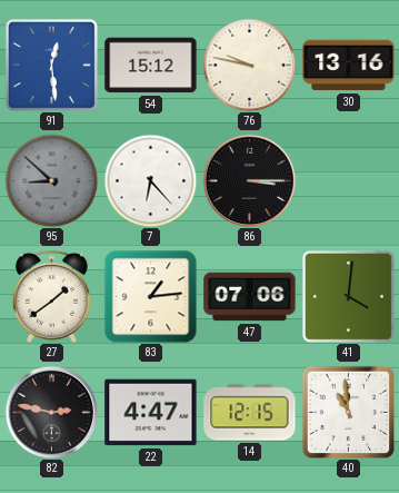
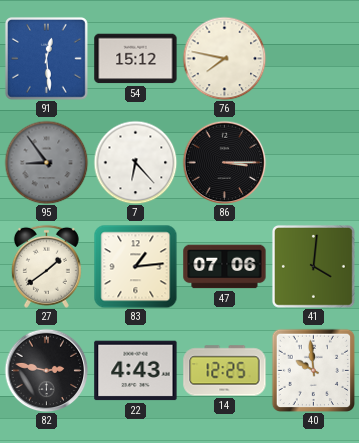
76: 9:47 -> 7:47
30: 13:16 -> none
95: 8:52 -> 8:54
22: 4:47 -> 4:43
14: 12:15 -> 12:25
40: 10:59 -> 9:59
